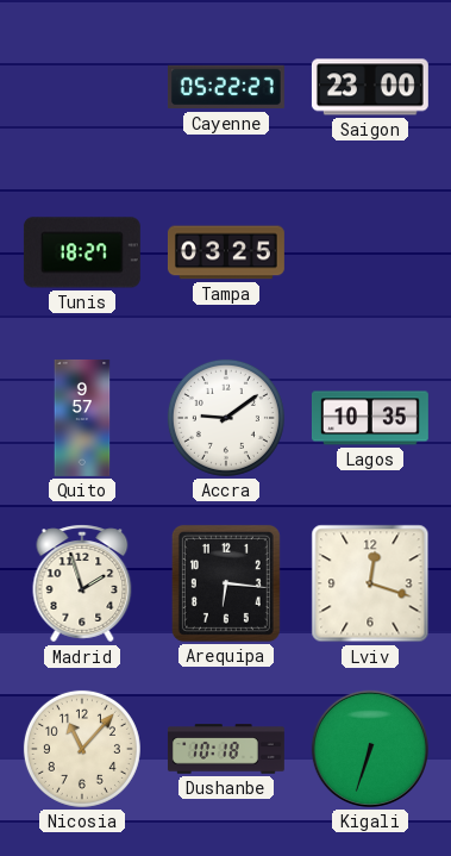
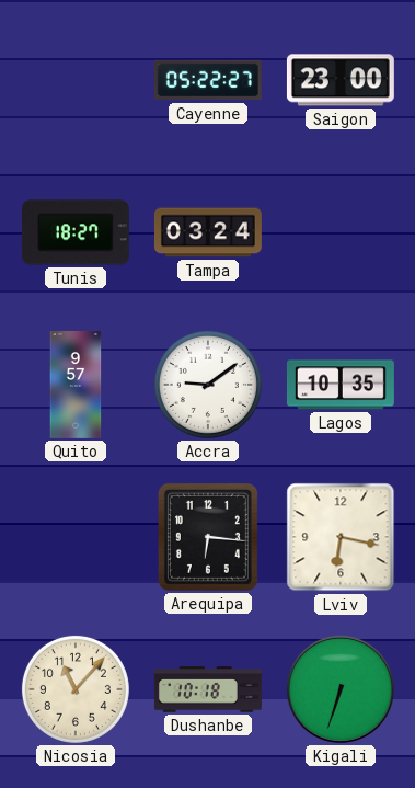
Tampa: 03:25 -> 03:24
Madrid: 1:57 -> none
Lviv: 12:18 -> 6:17
